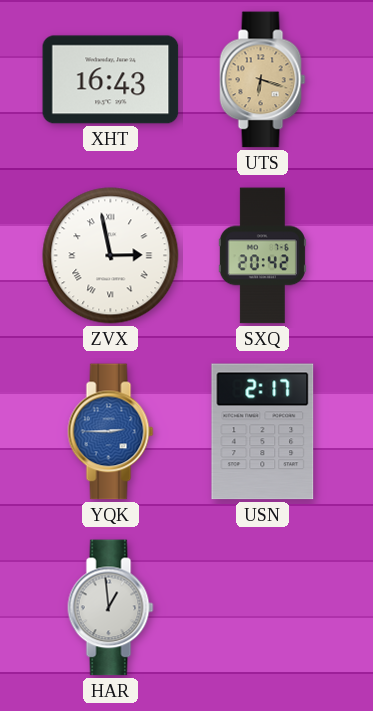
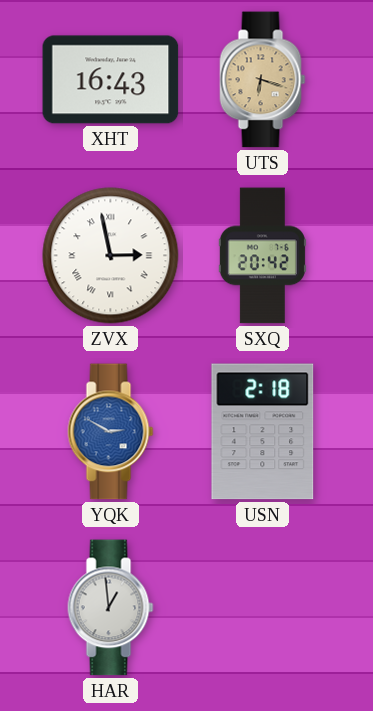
YQK: 2:45 -> 2:50
USN: 2:17 -> 2:18
